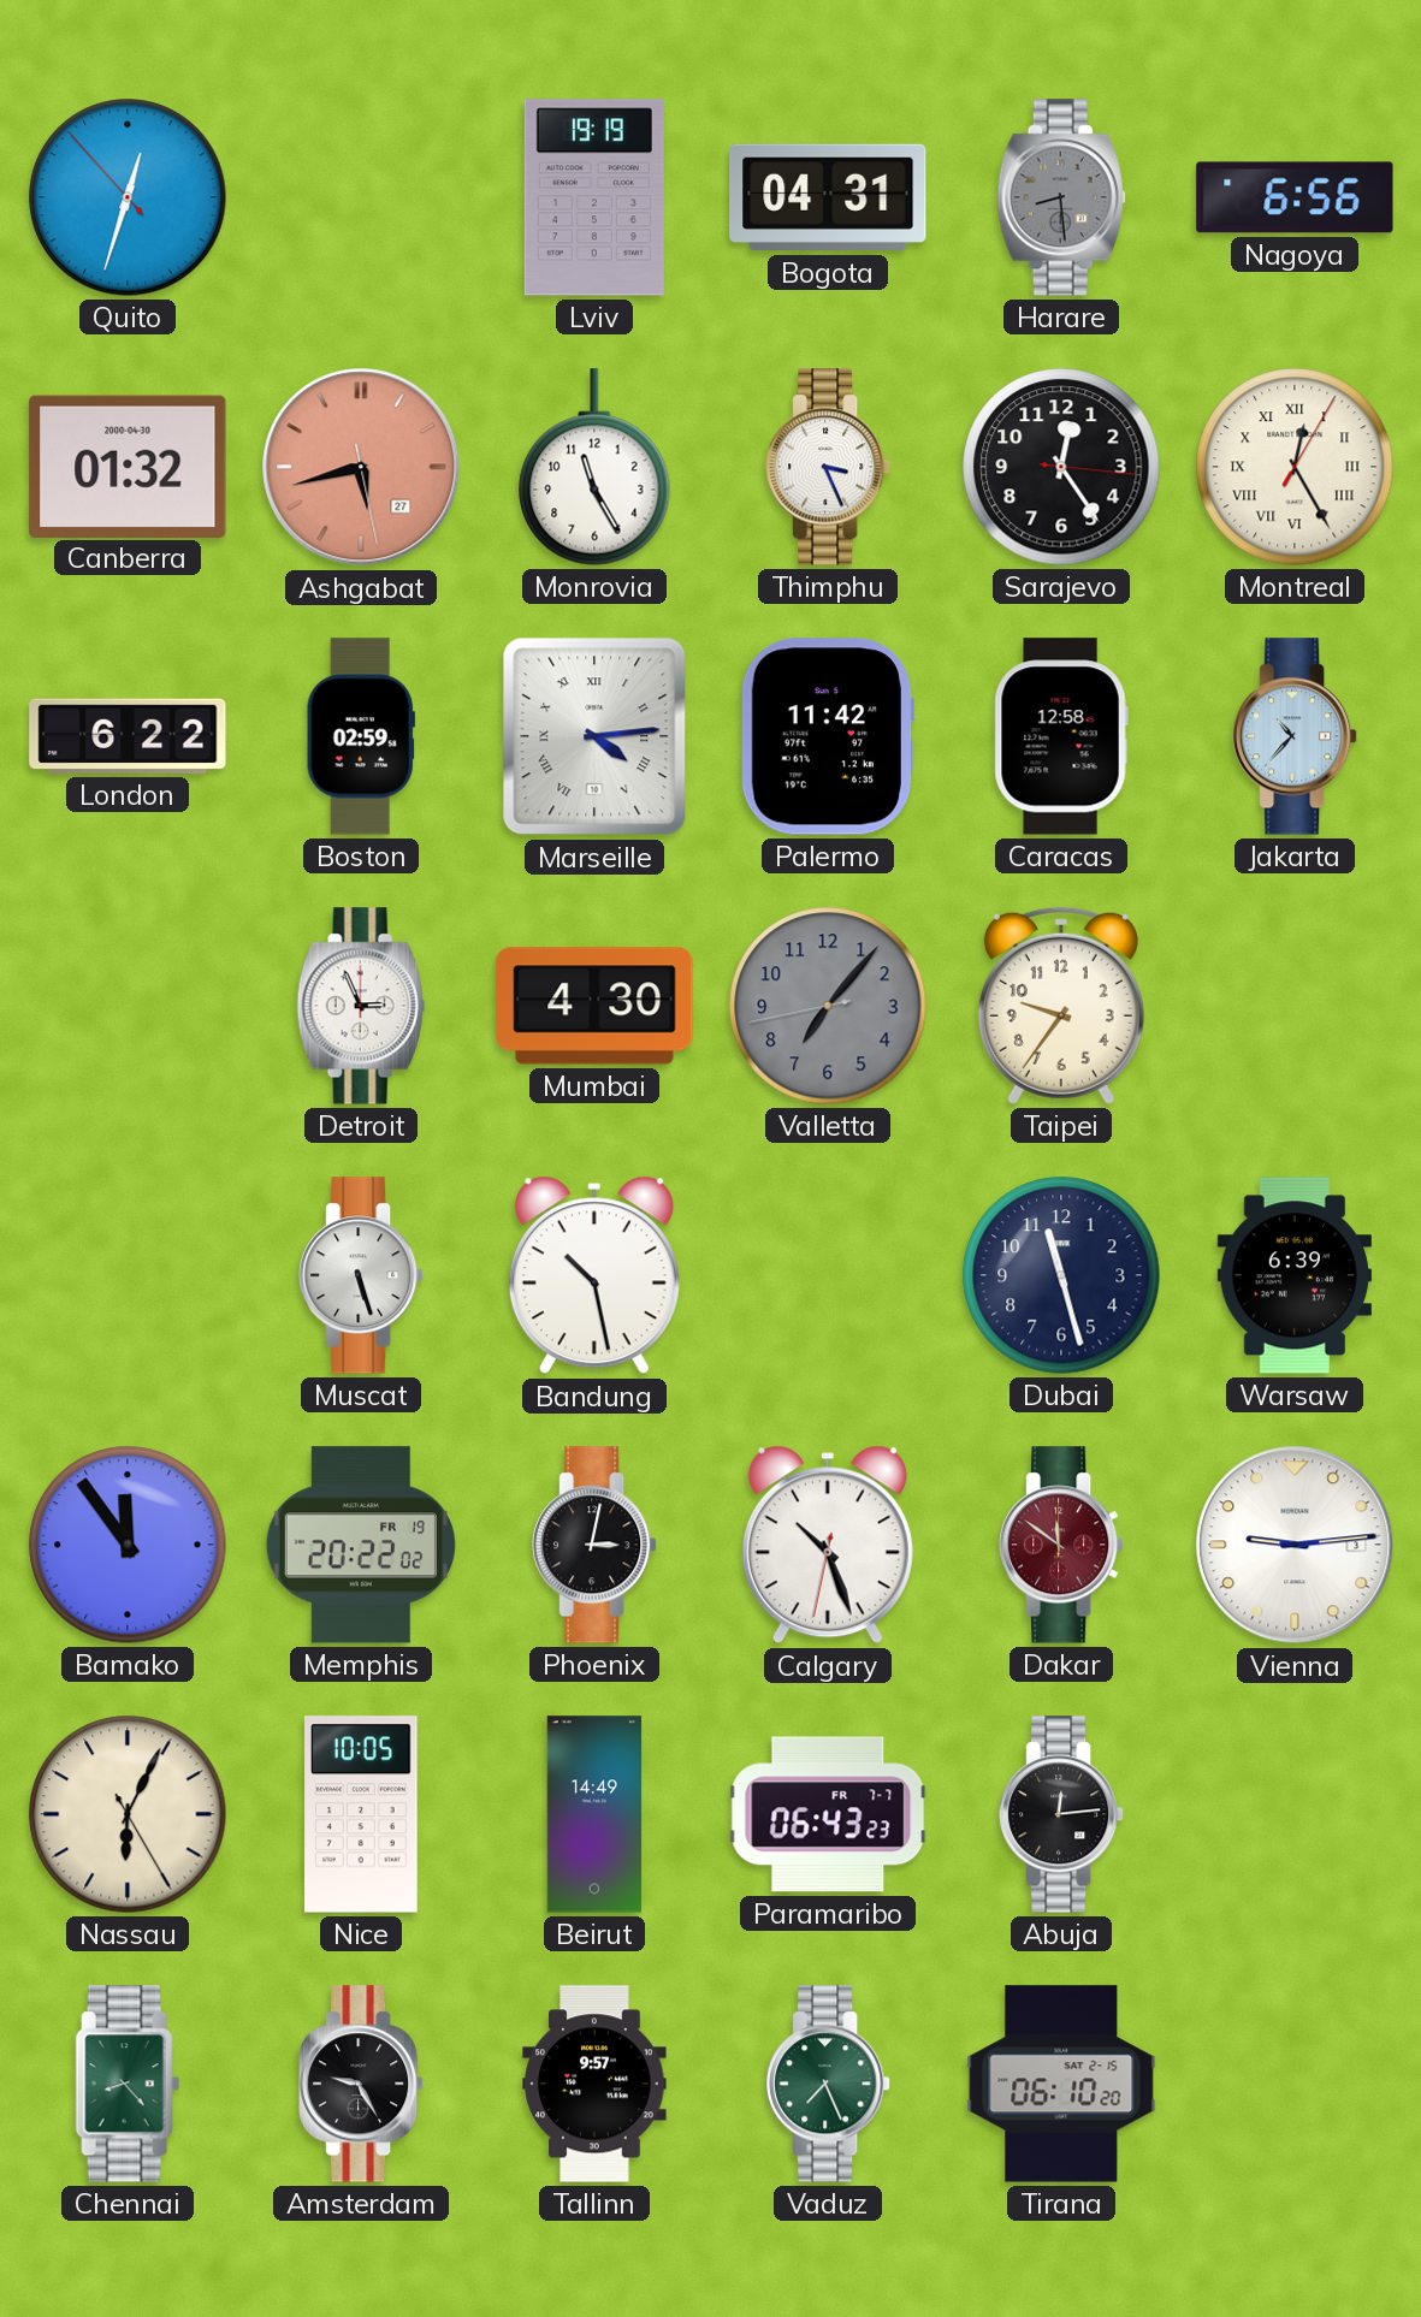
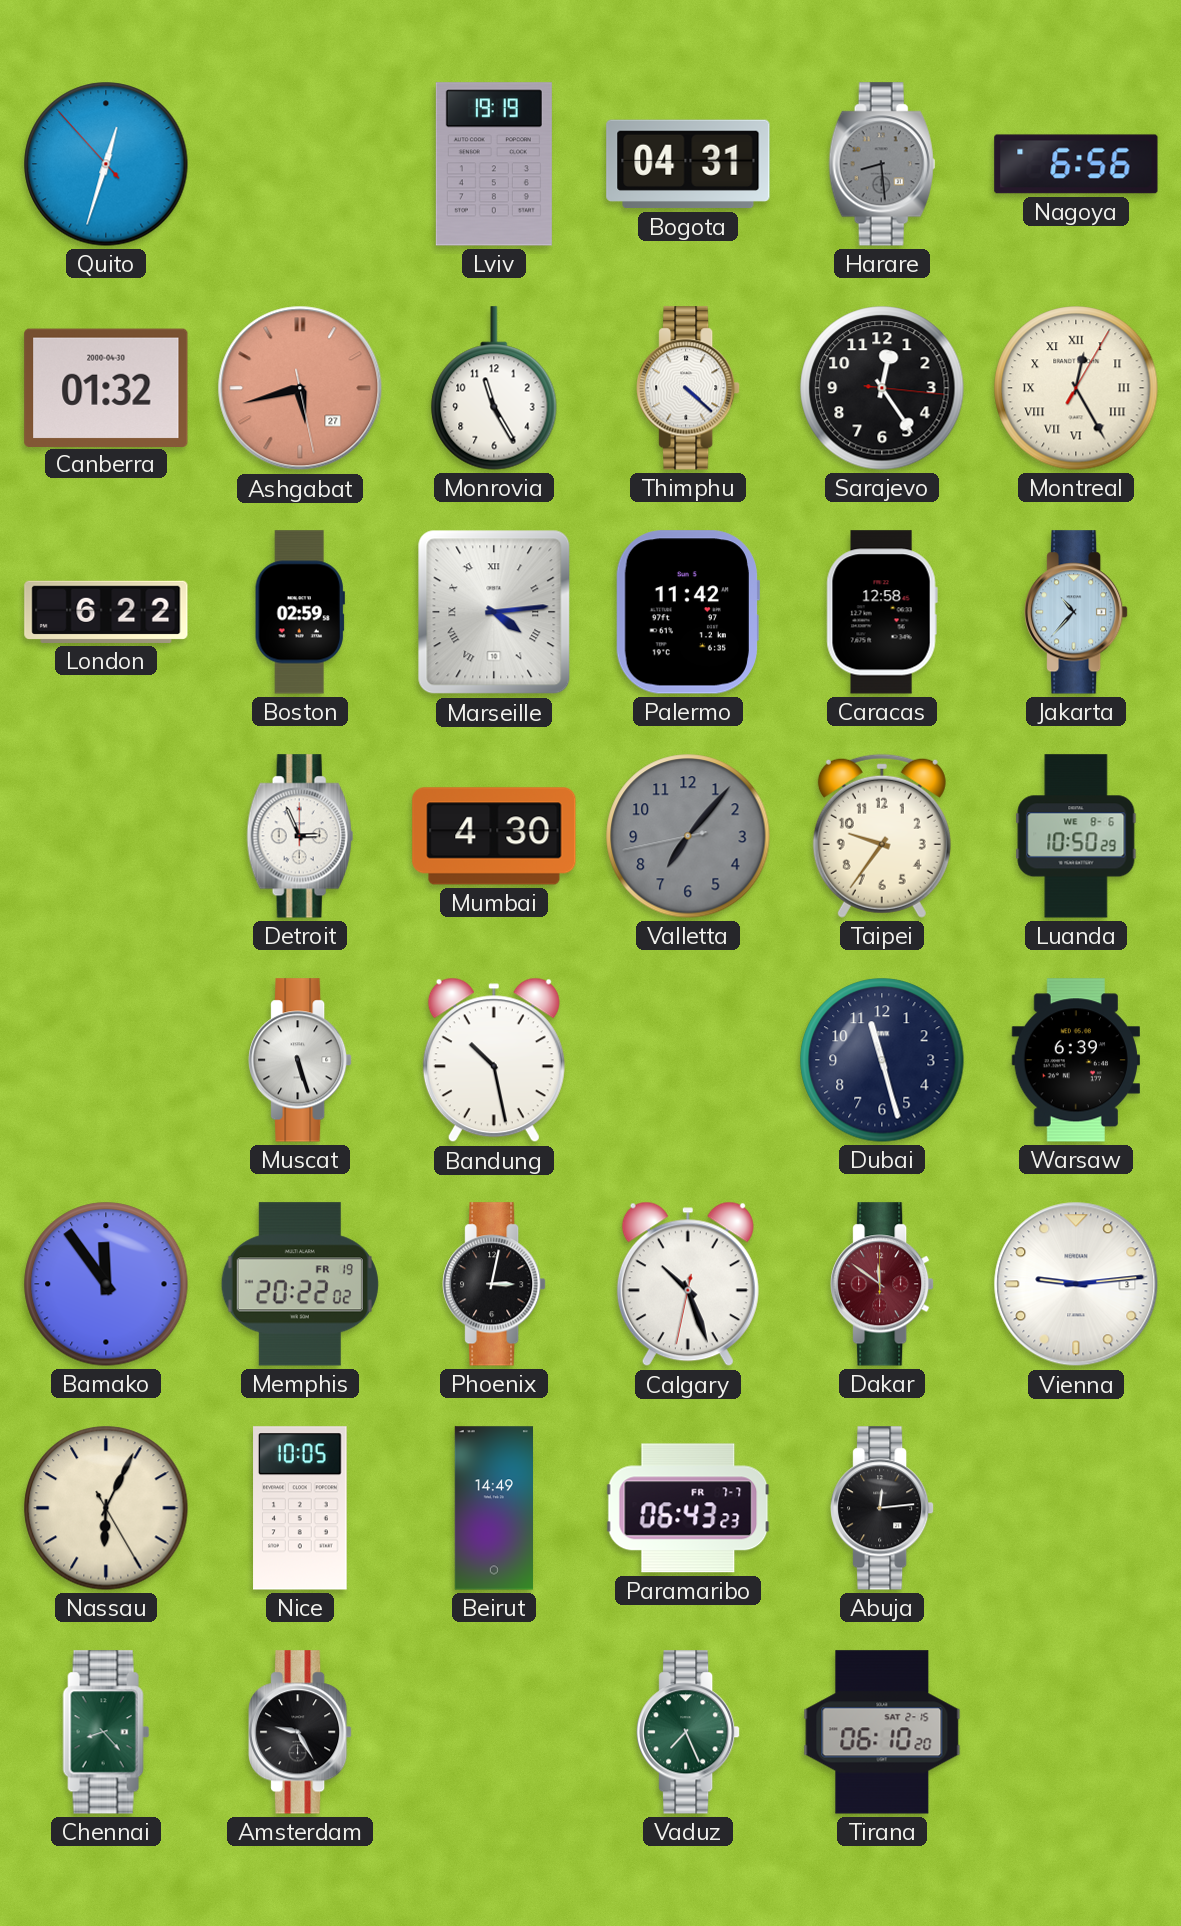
Thimphu: 3:26 -> 4:22
Luanda: none -> 10:50
Tallinn: 9:57 -> none
